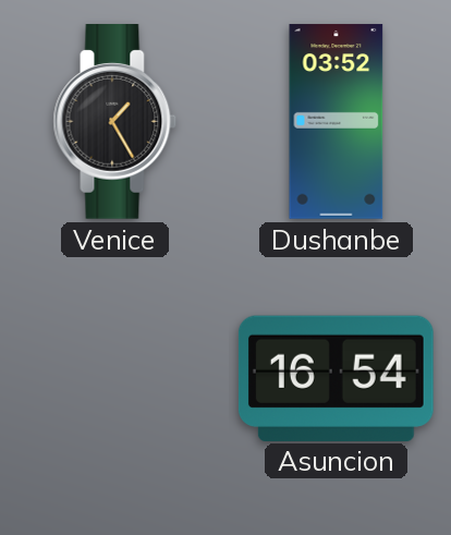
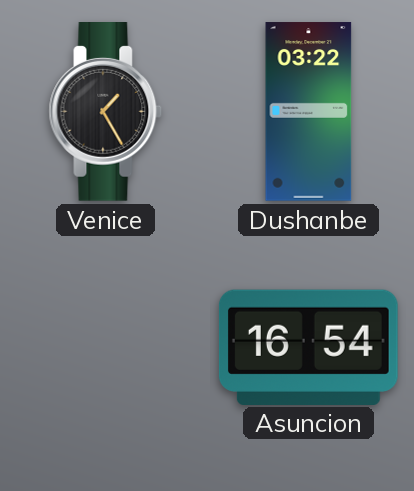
Dushanbe: 03:52 -> 03:22
